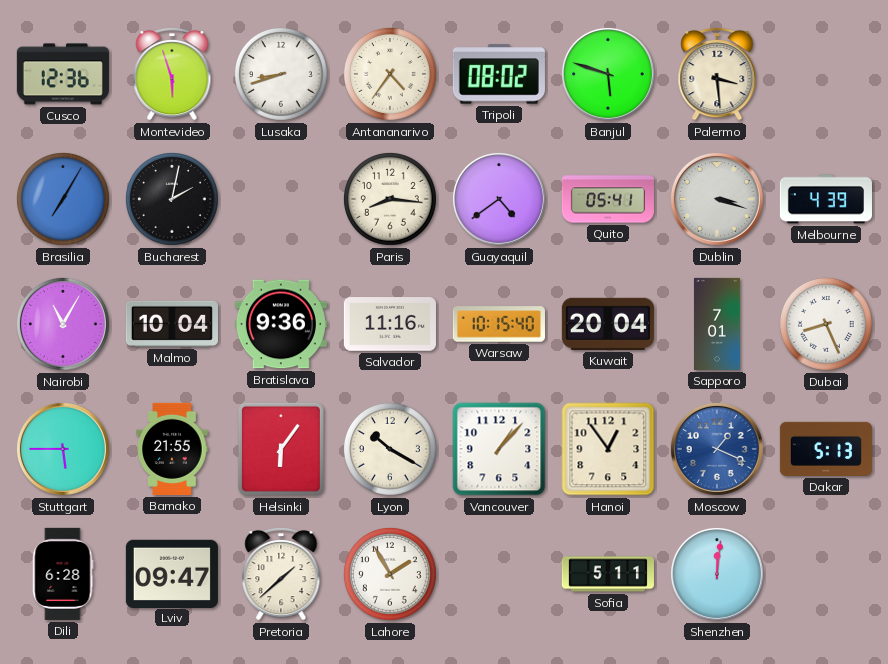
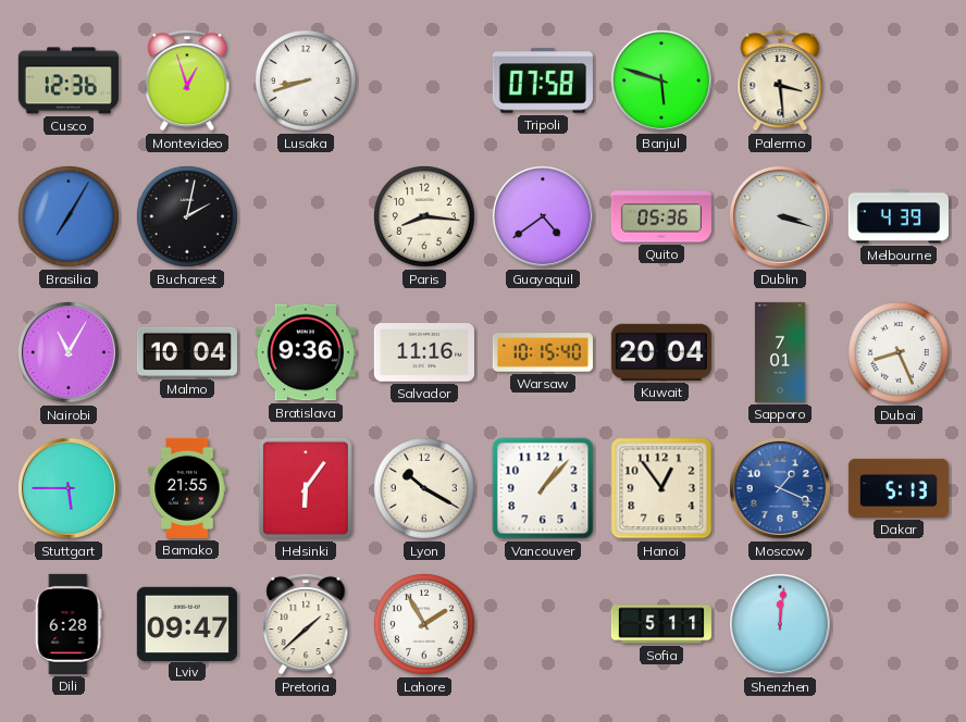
Montevideo: 5:57 -> 12:57
Antananarivo: 4:36 -> none
Tripoli: 08:02 -> 07:58
Quito: 05:41 -> 05:36
